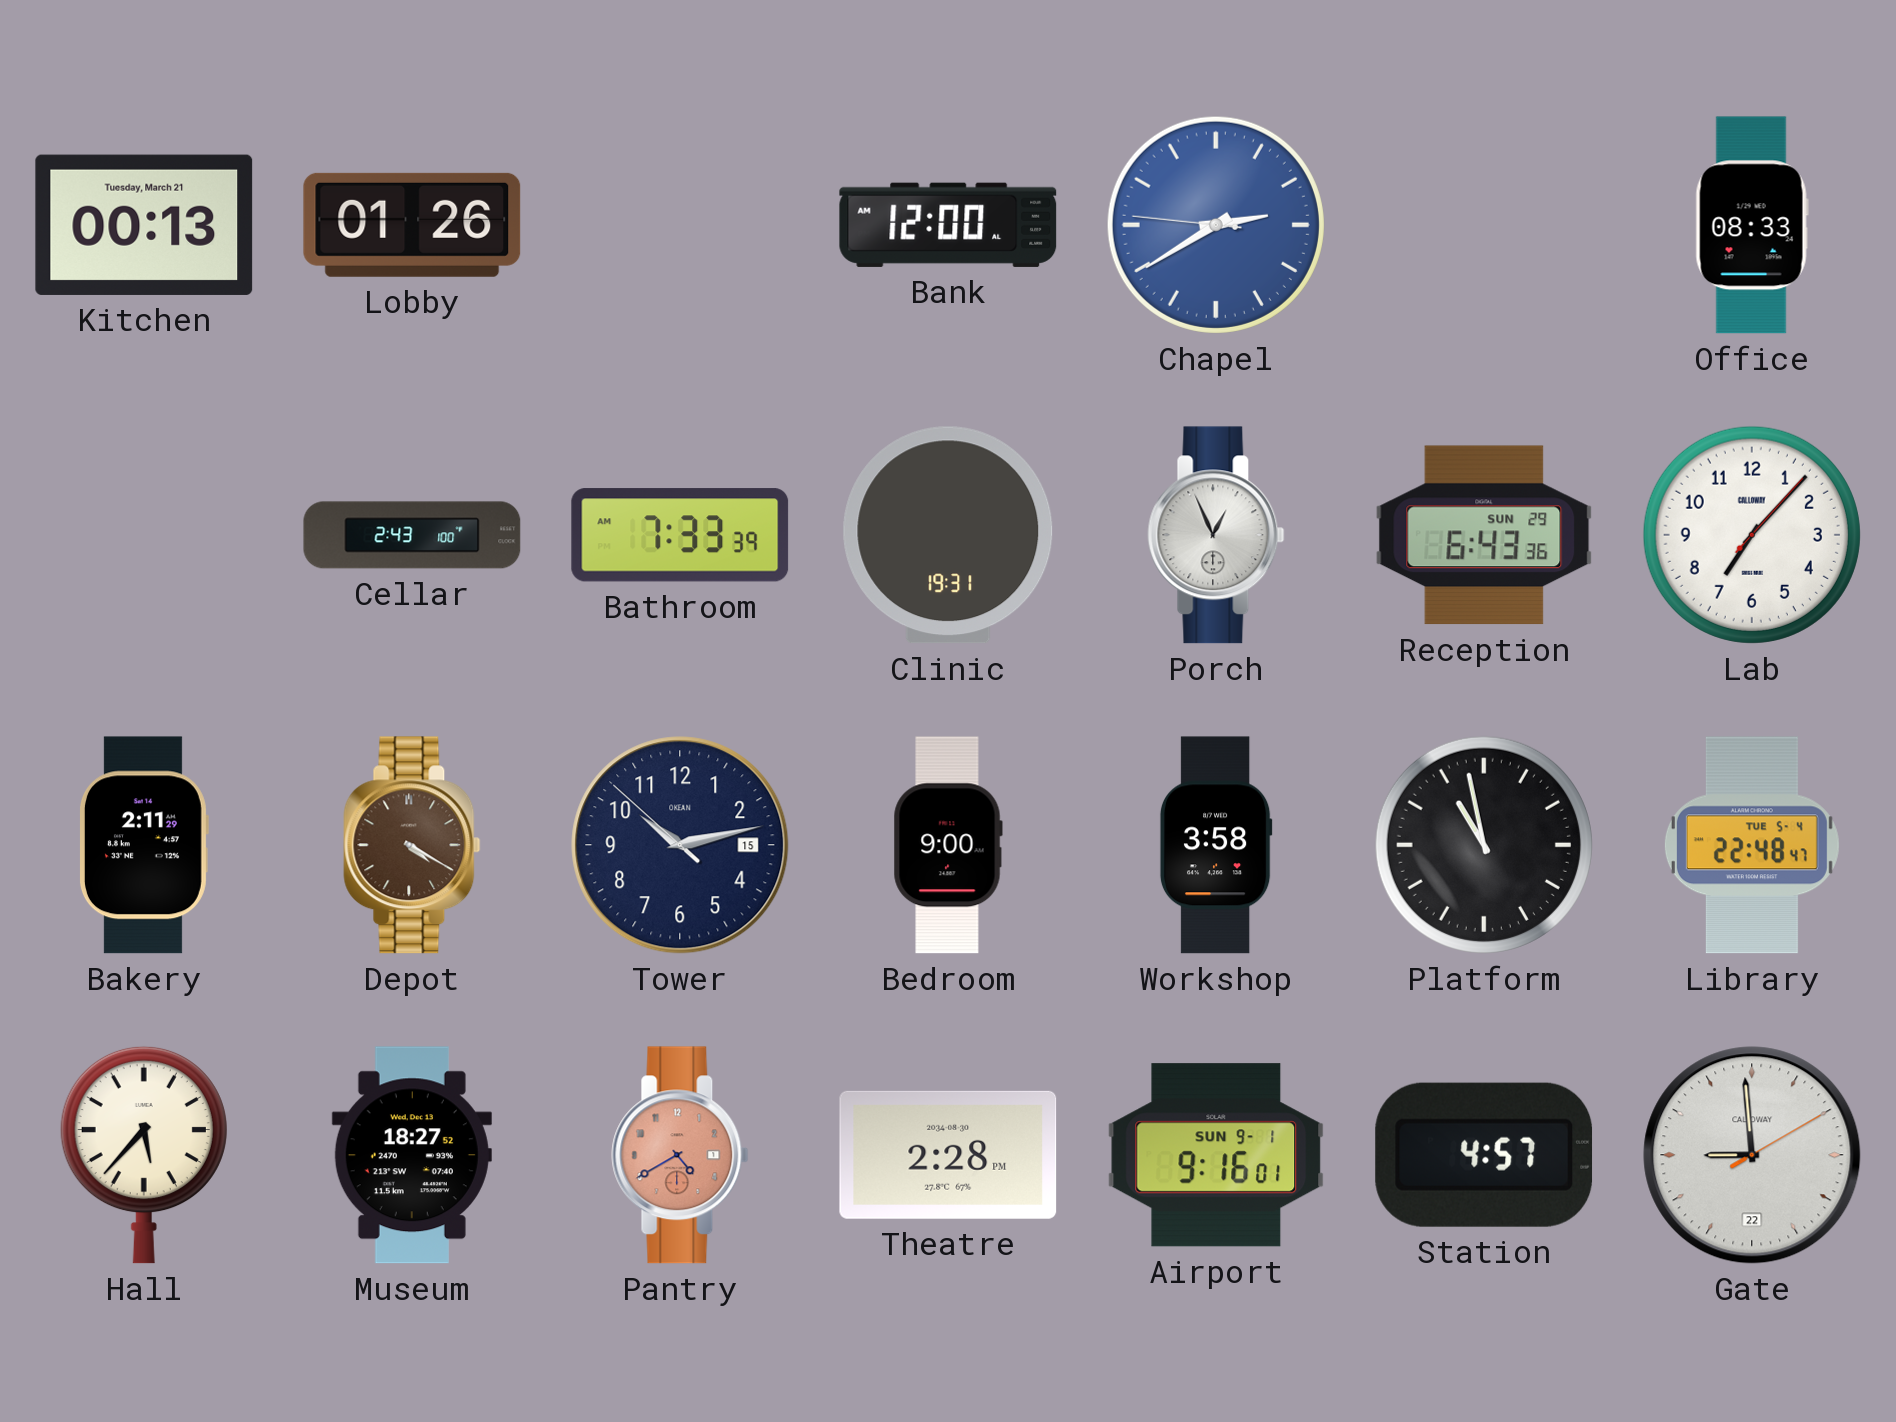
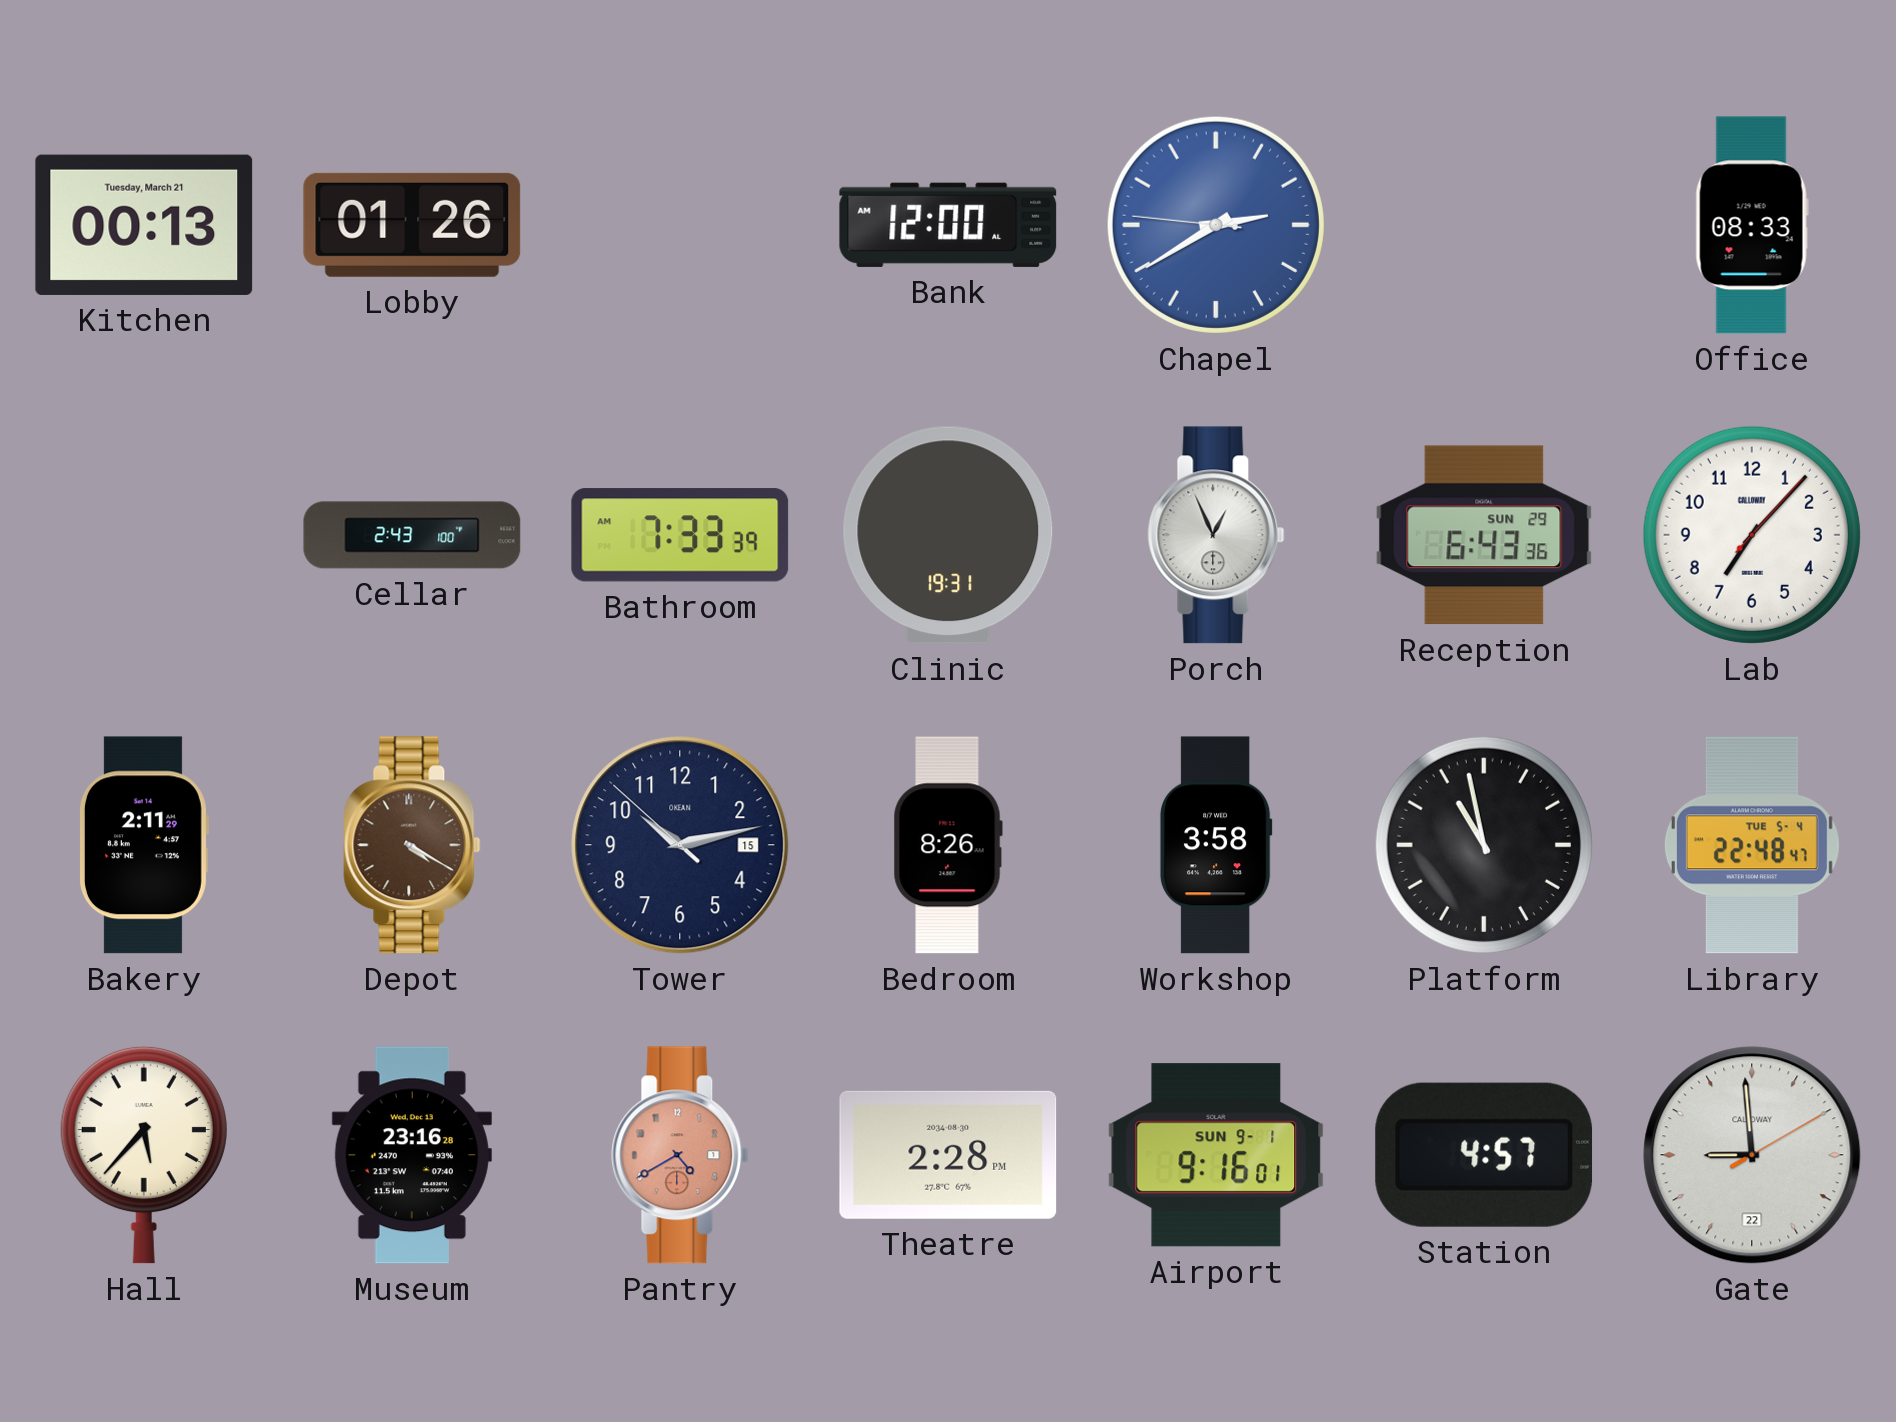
Bedroom: 9:00 -> 8:26
Museum: 18:27 -> 23:16
